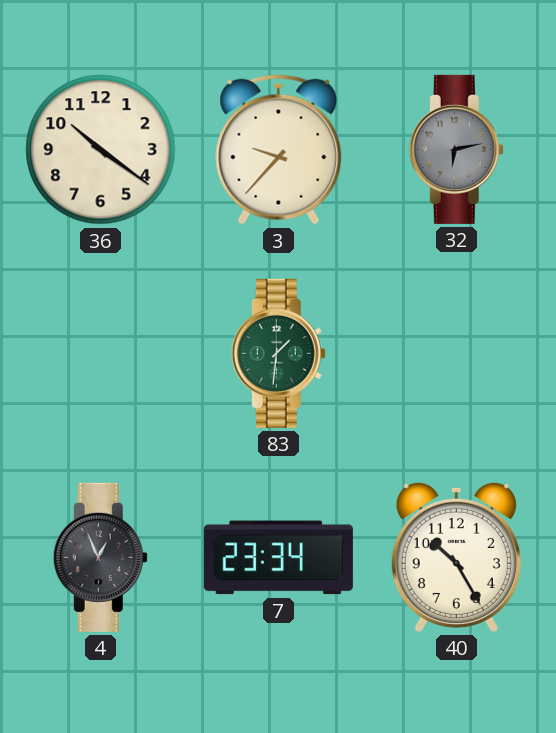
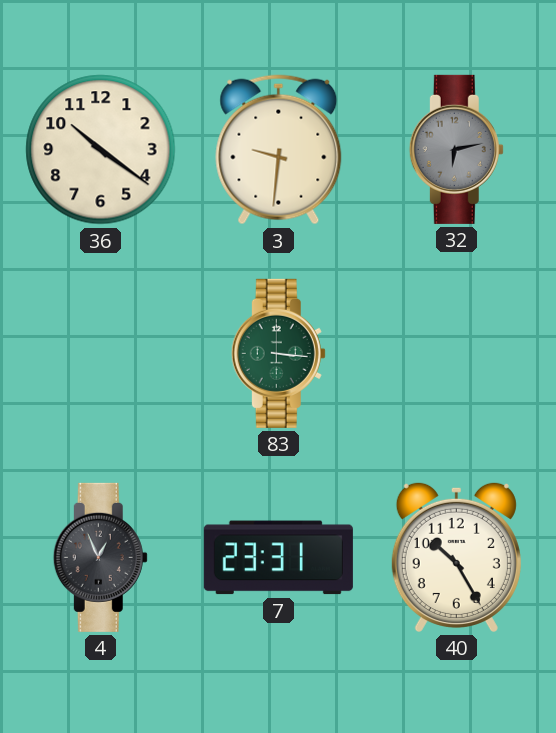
3: 9:37 -> 9:31
83: 1:31 -> 3:16
7: 23:34 -> 23:31
